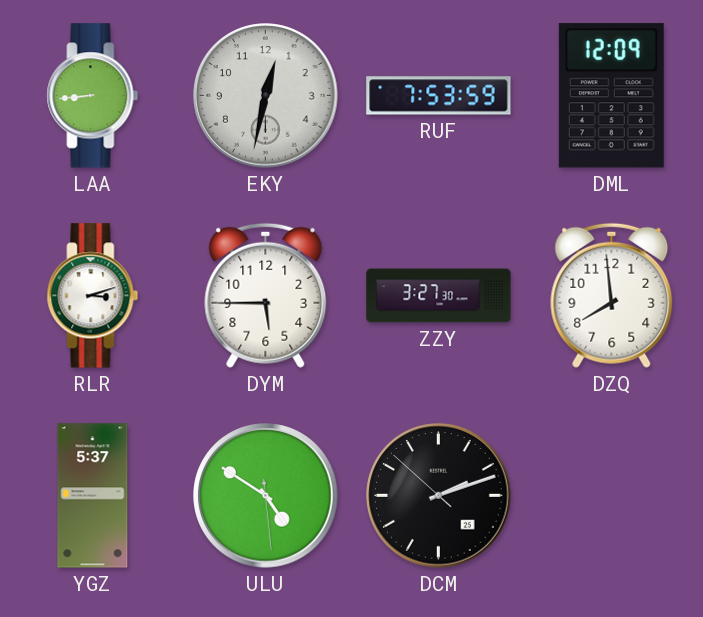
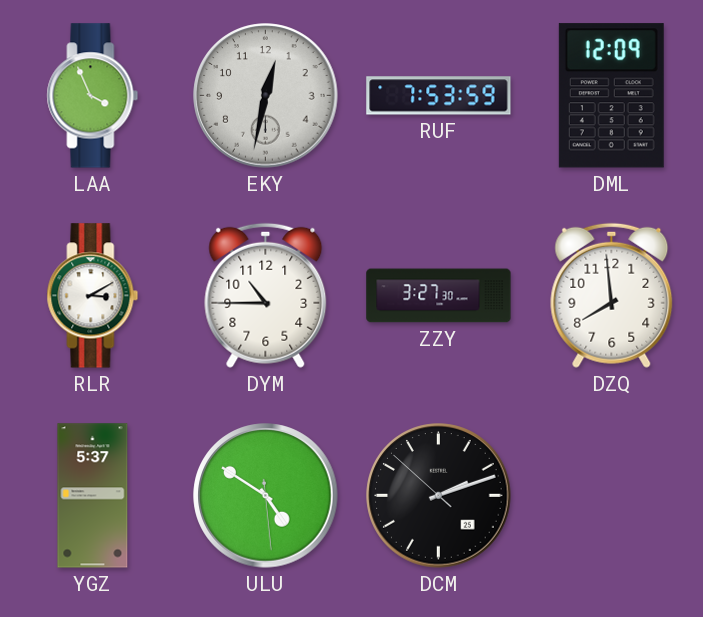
LAA: 8:44 -> 3:56
RLR: 3:12 -> 3:10
DYM: 5:45 -> 10:45
